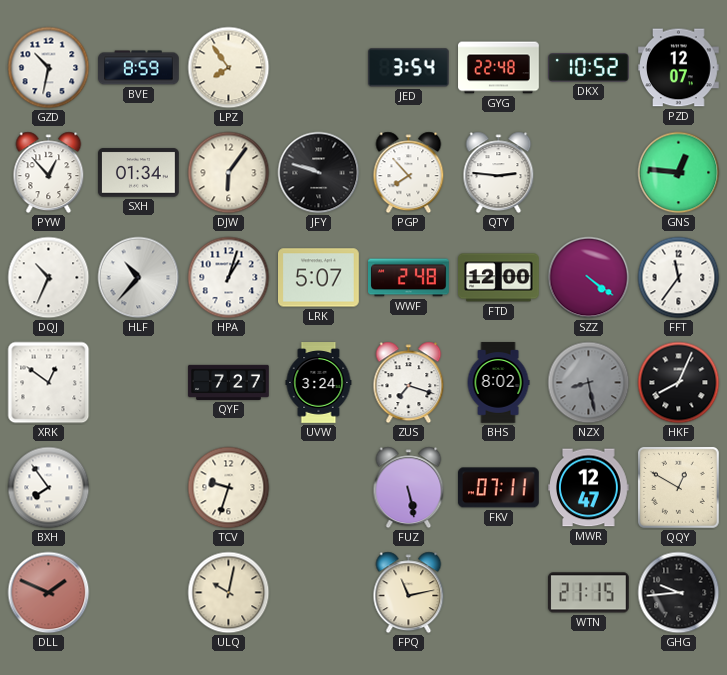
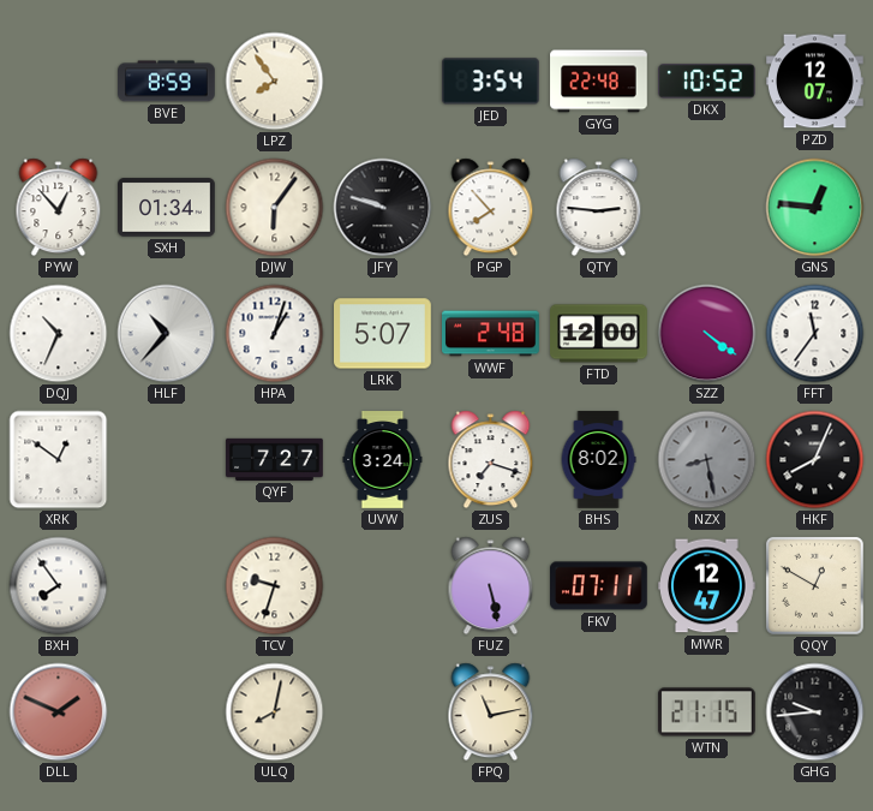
GZD: 10:32 -> none
ULQ: 10:02 -> 8:02
